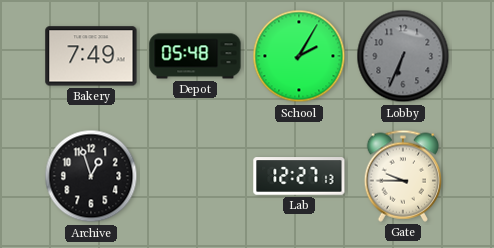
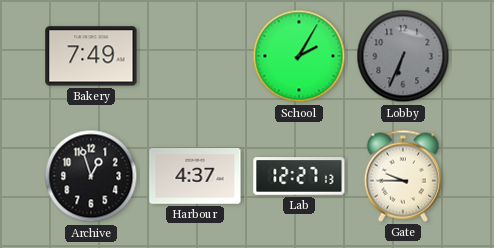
Depot: 05:48 -> none
Harbour: none -> 4:37
